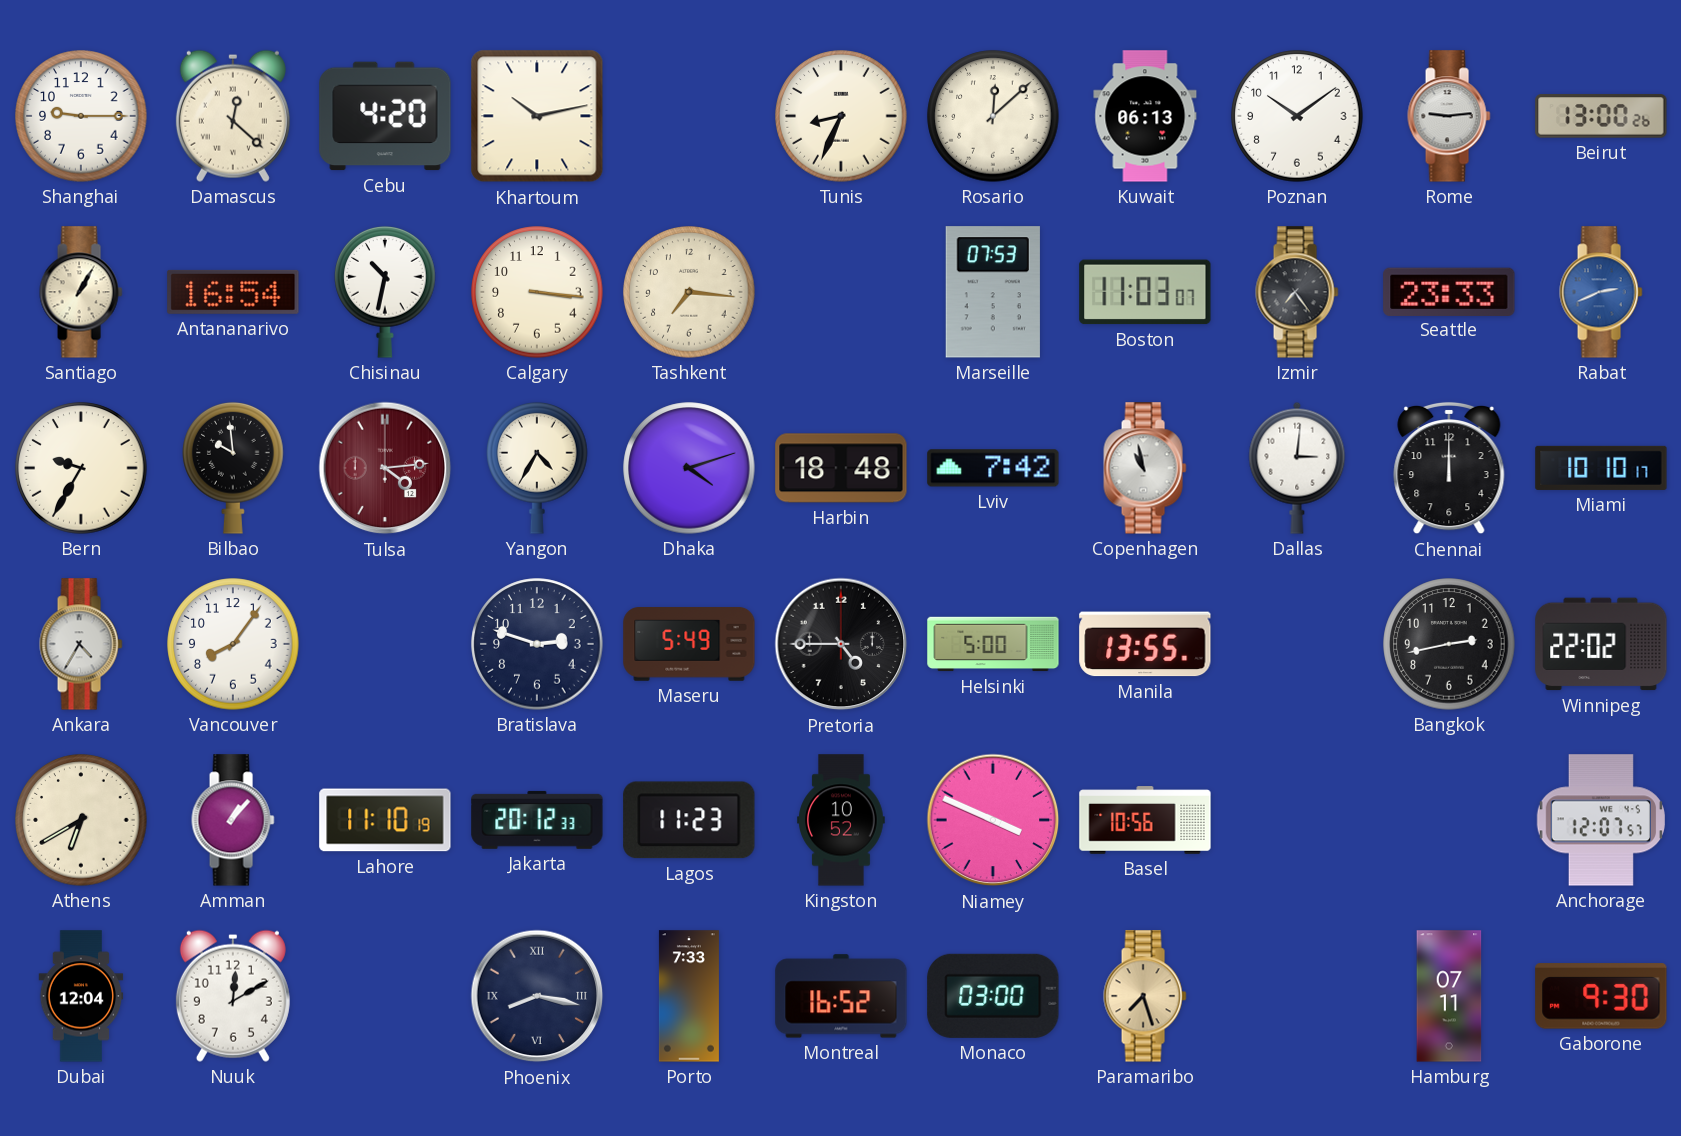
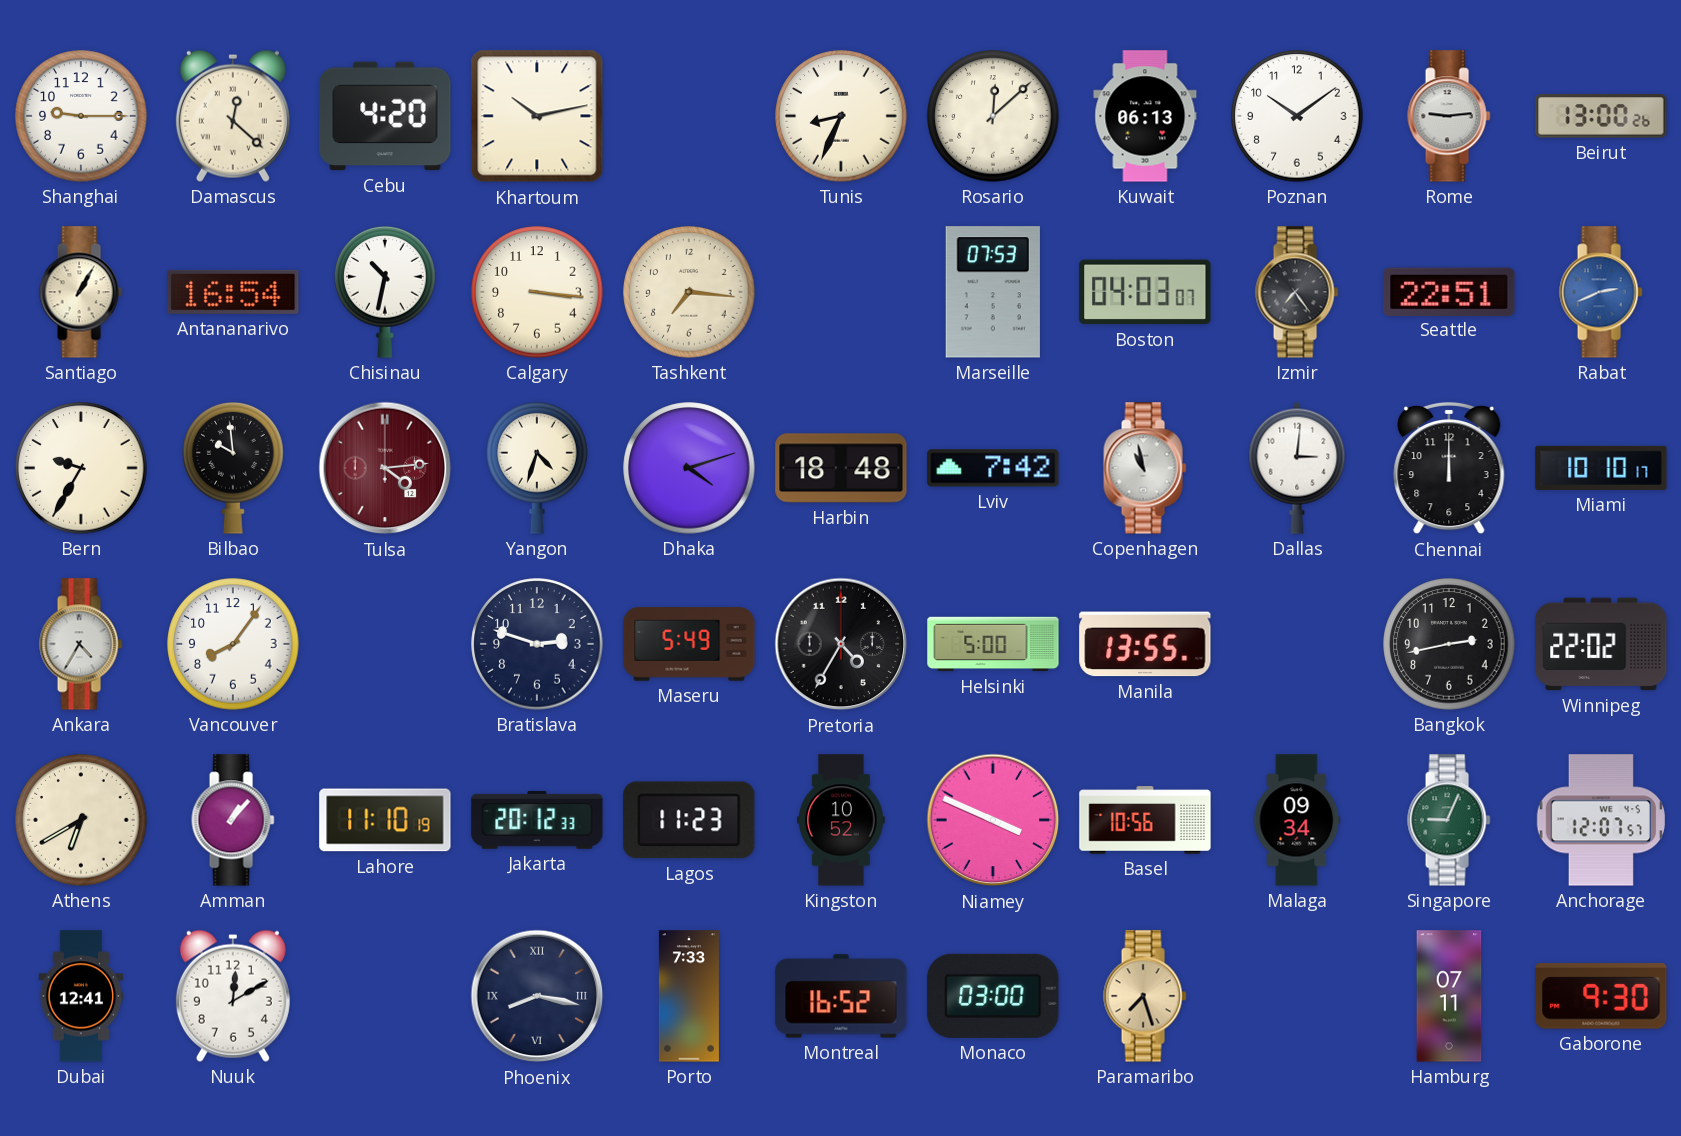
Boston: 11:03 -> 04:03
Seattle: 23:33 -> 22:51
Yangon: 4:35 -> 4:33
Pretoria: 4:45 -> 4:35
Malaga: none -> 09:34
Singapore: none -> 9:04
Dubai: 12:04 -> 12:41
